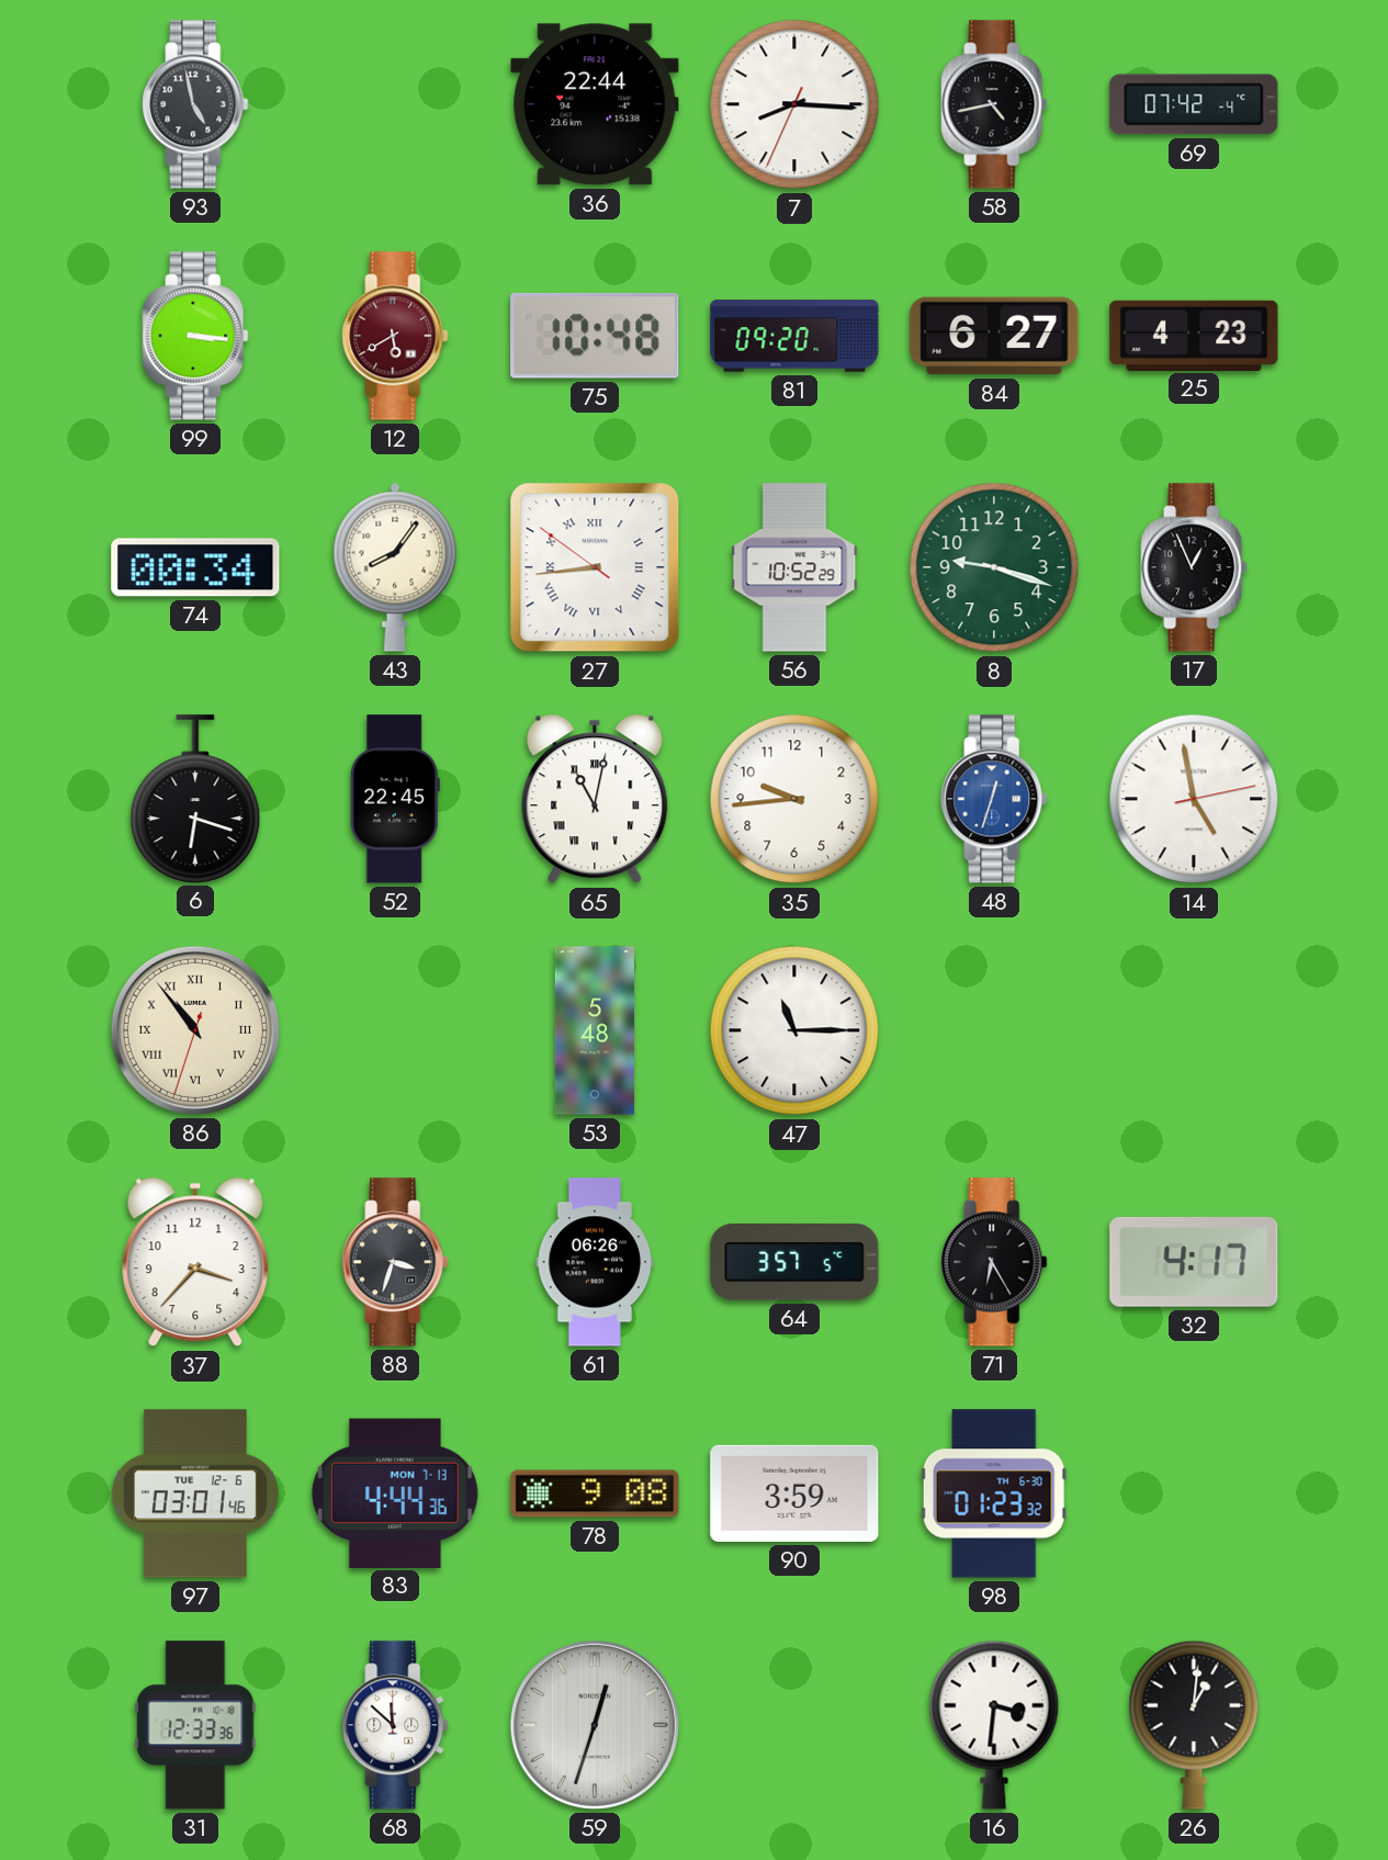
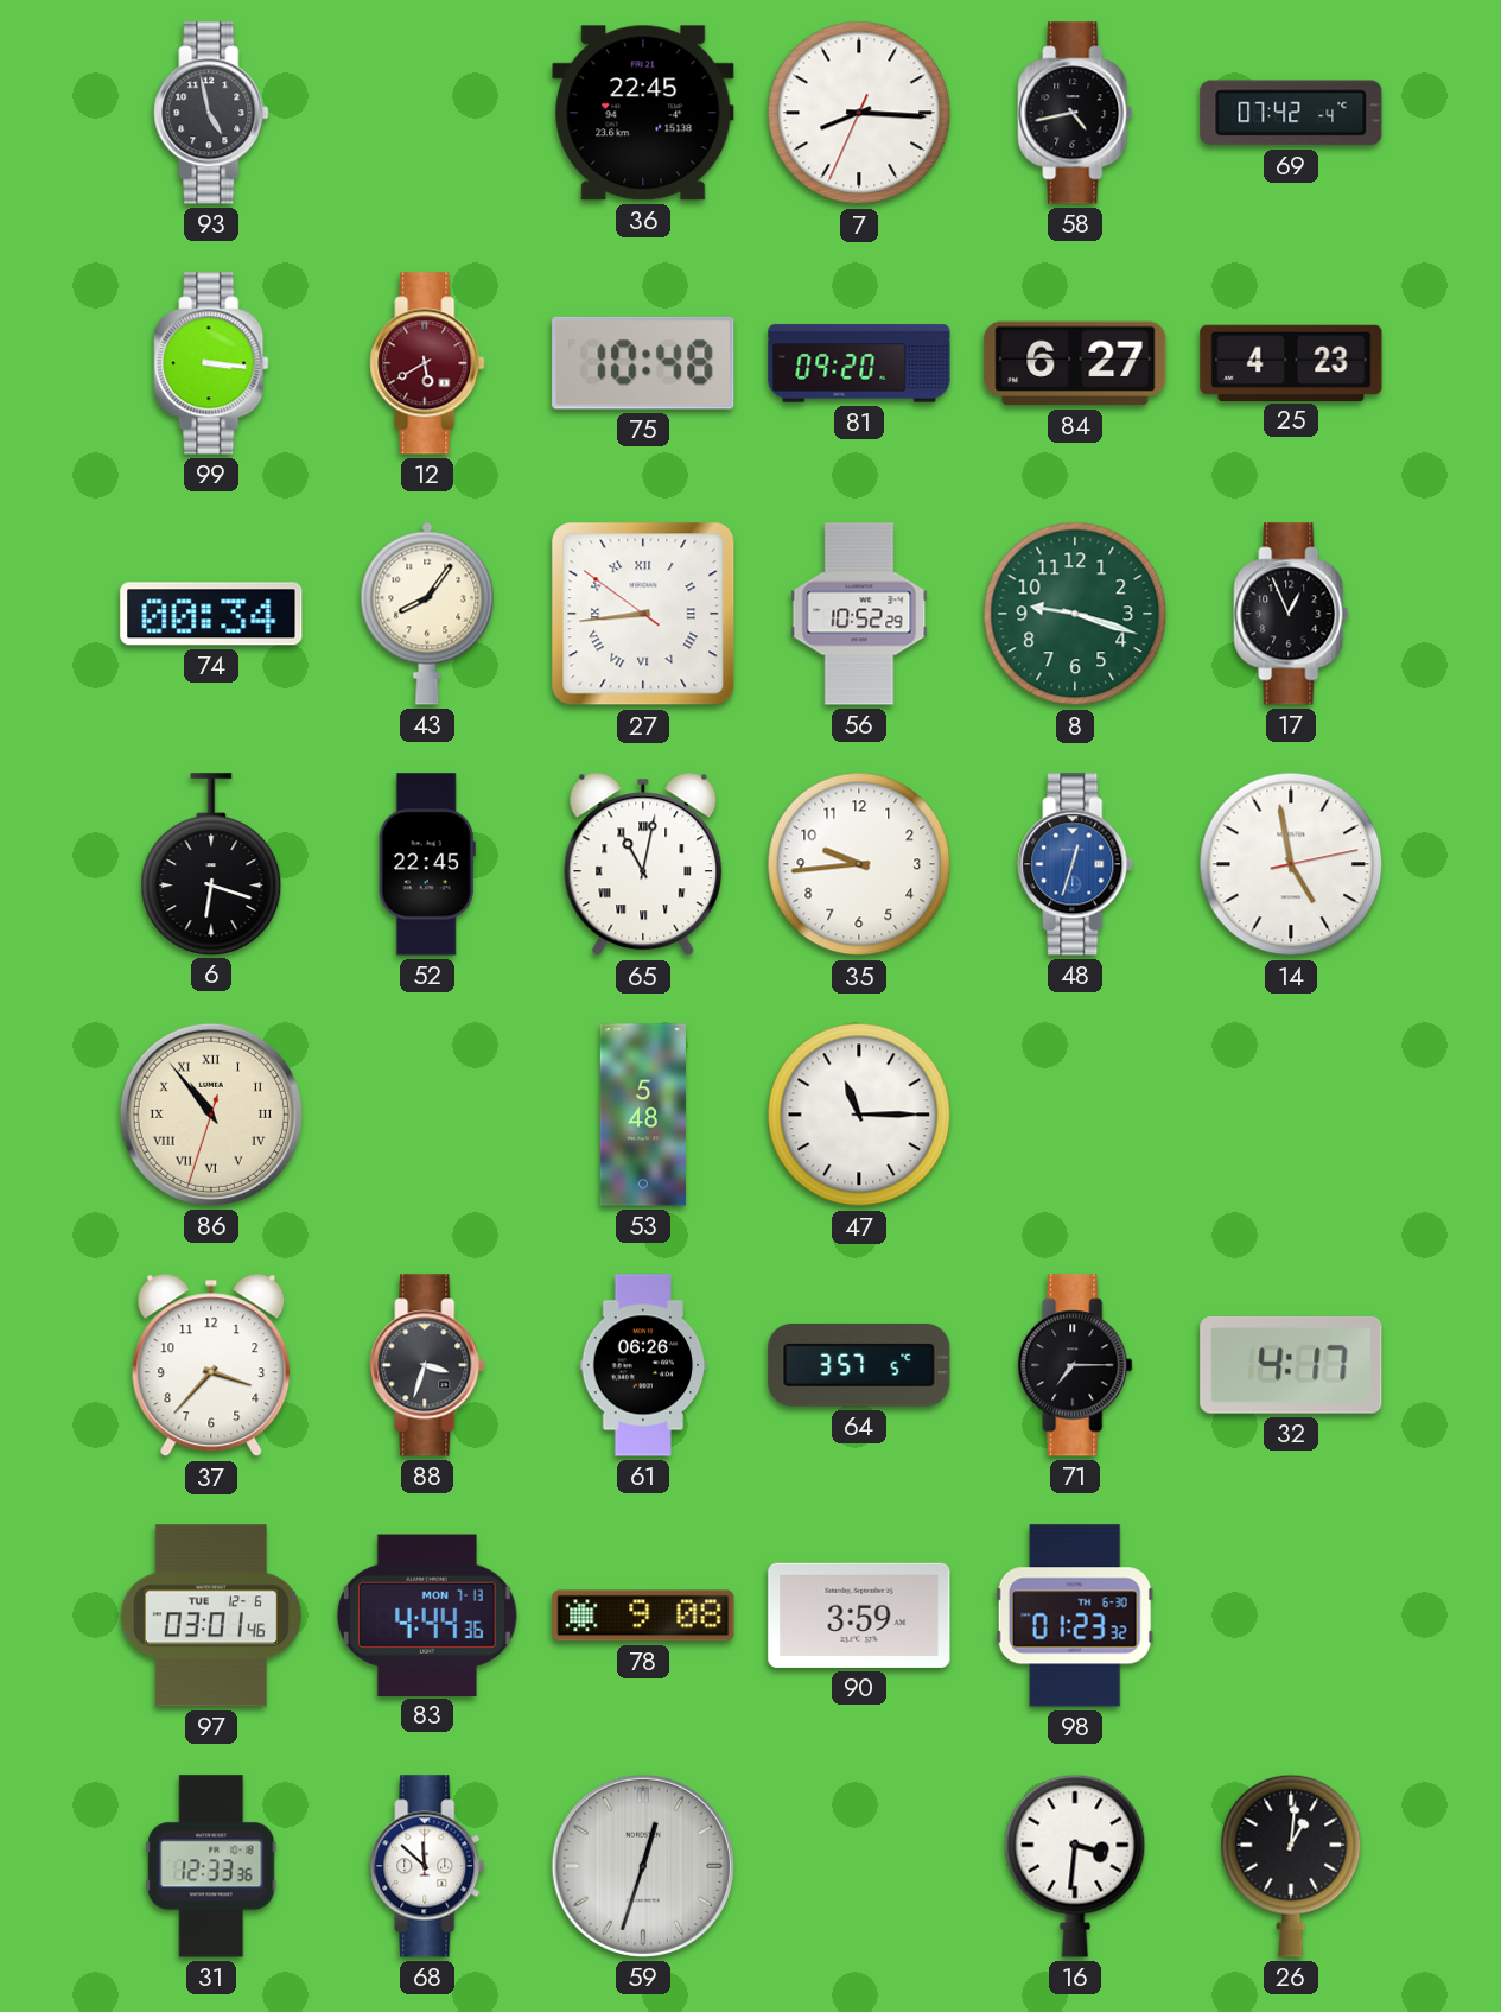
36: 22:44 -> 22:45
71: 6:25 -> 7:15
